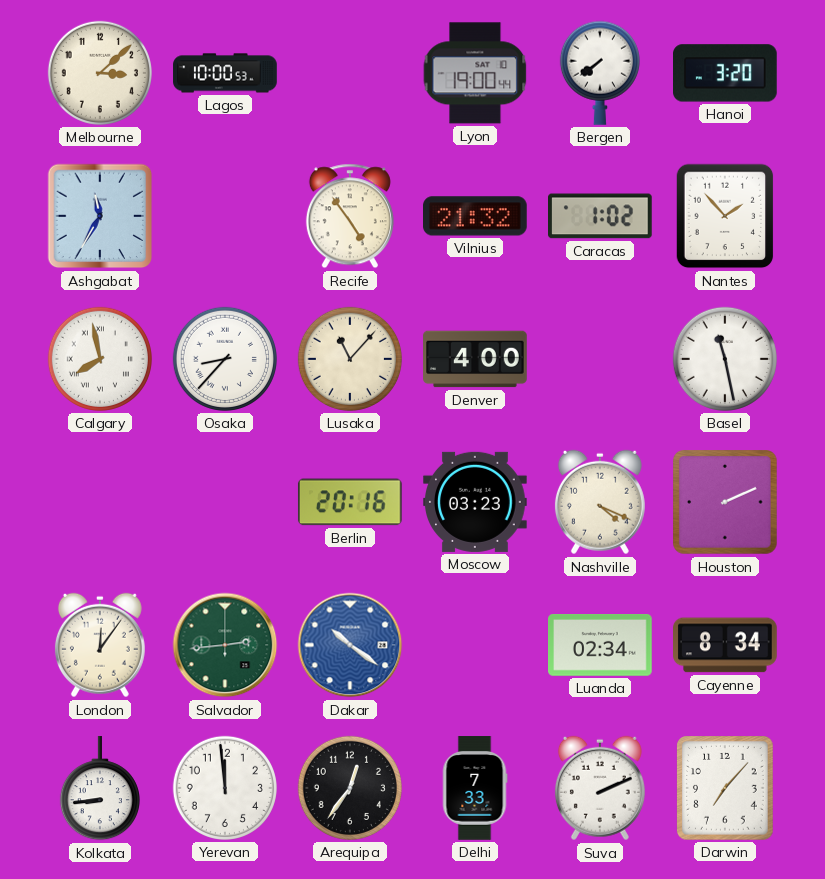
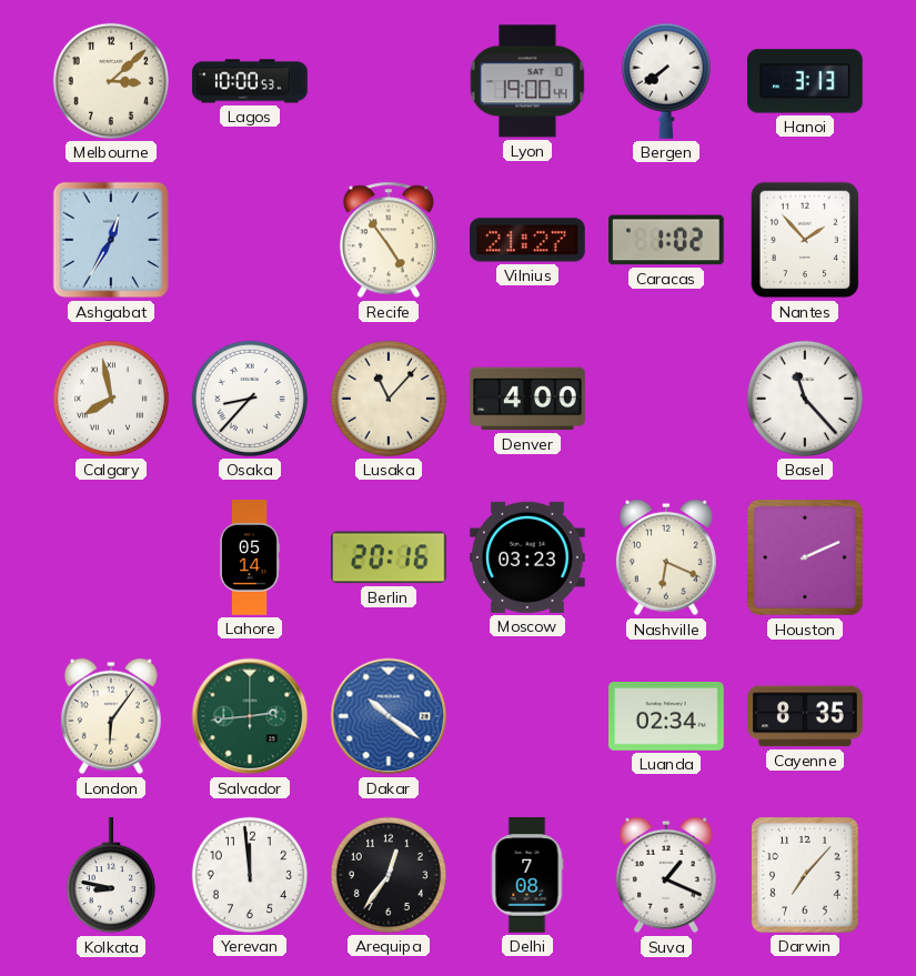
Hanoi: 3:20 -> 3:13
Ashgabat: 11:35 -> 12:35
Vilnius: 21:32 -> 21:27
Basel: 11:28 -> 11:23
Lahore: none -> 05:14
Nashville: 4:19 -> 6:19
London: 12:06 -> 6:06
Cayenne: 8:34 -> 8:35
Kolkata: 8:44 -> 8:47
Delhi: 7:33 -> 7:08
Suva: 2:11 -> 1:19
